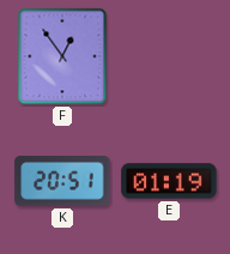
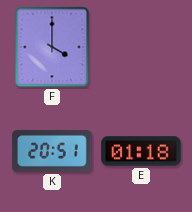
F: 12:54 -> 4:00
E: 01:19 -> 01:18
